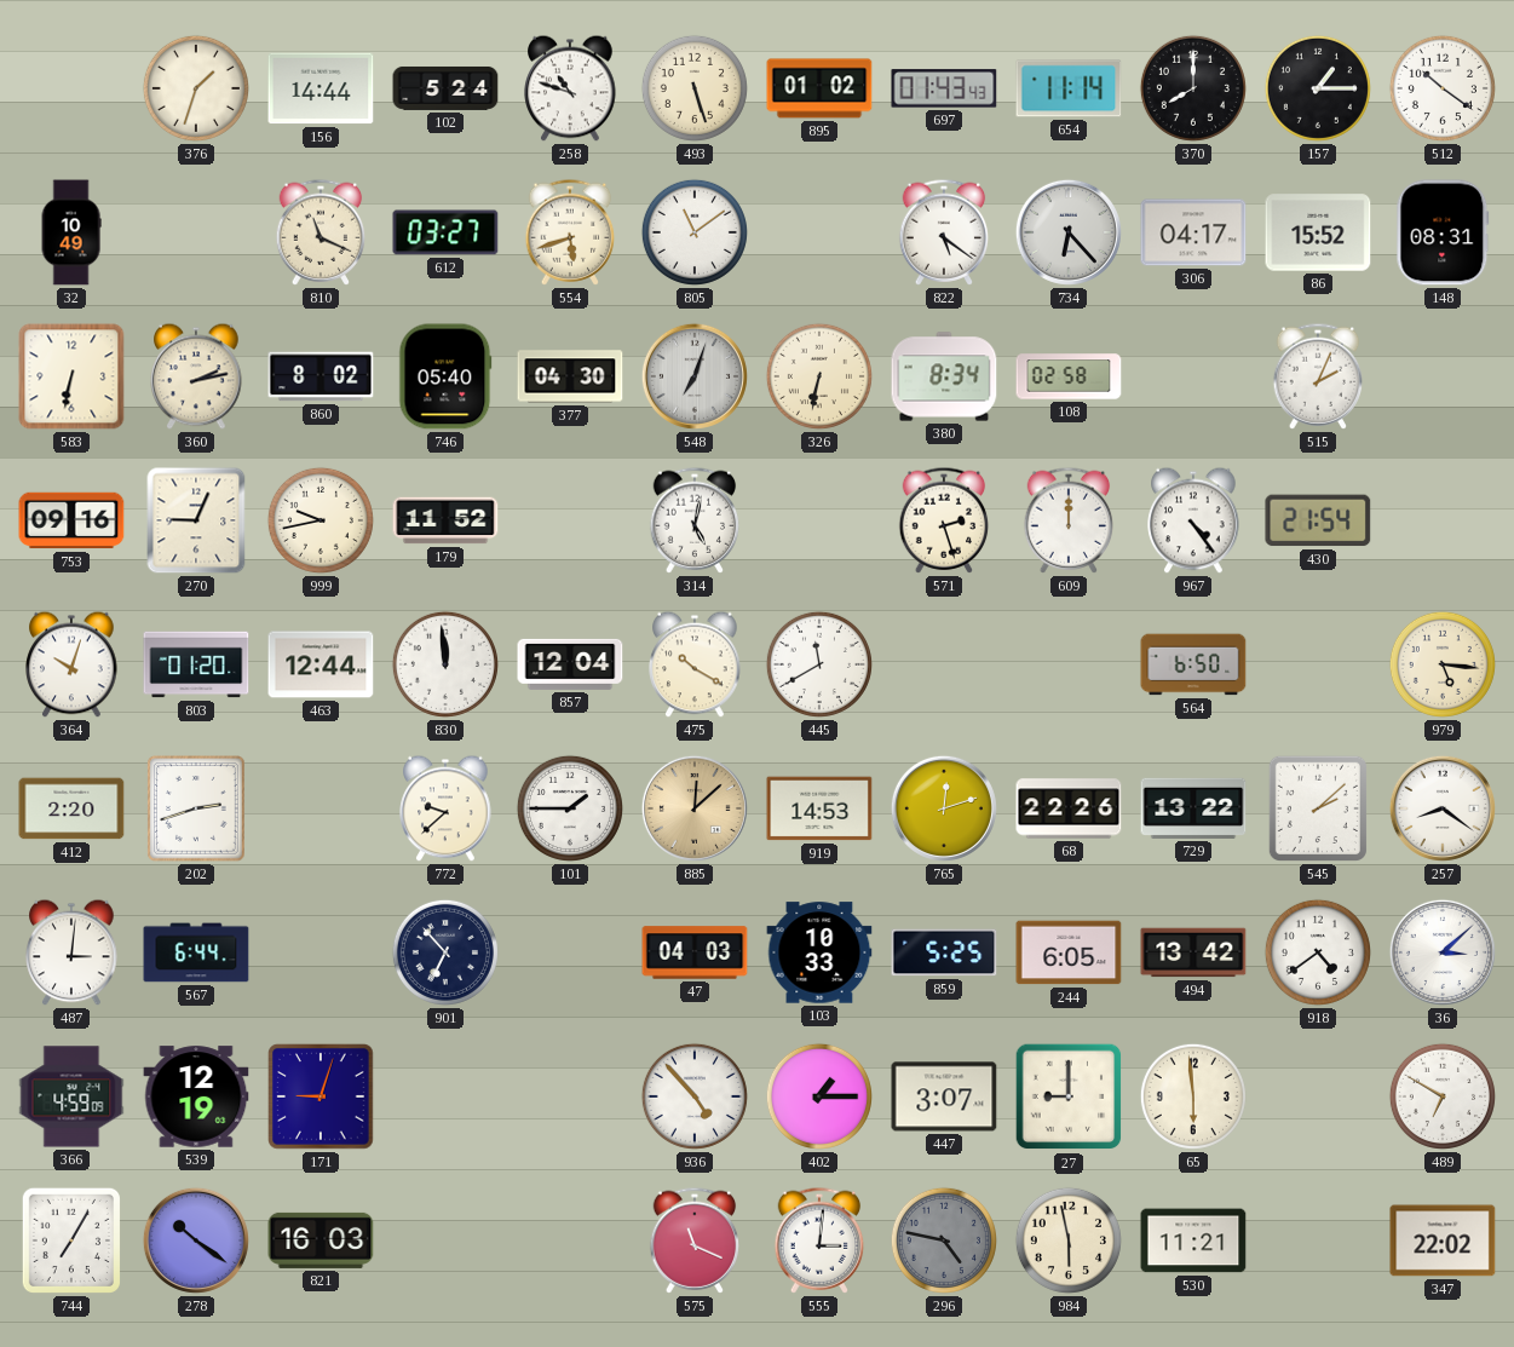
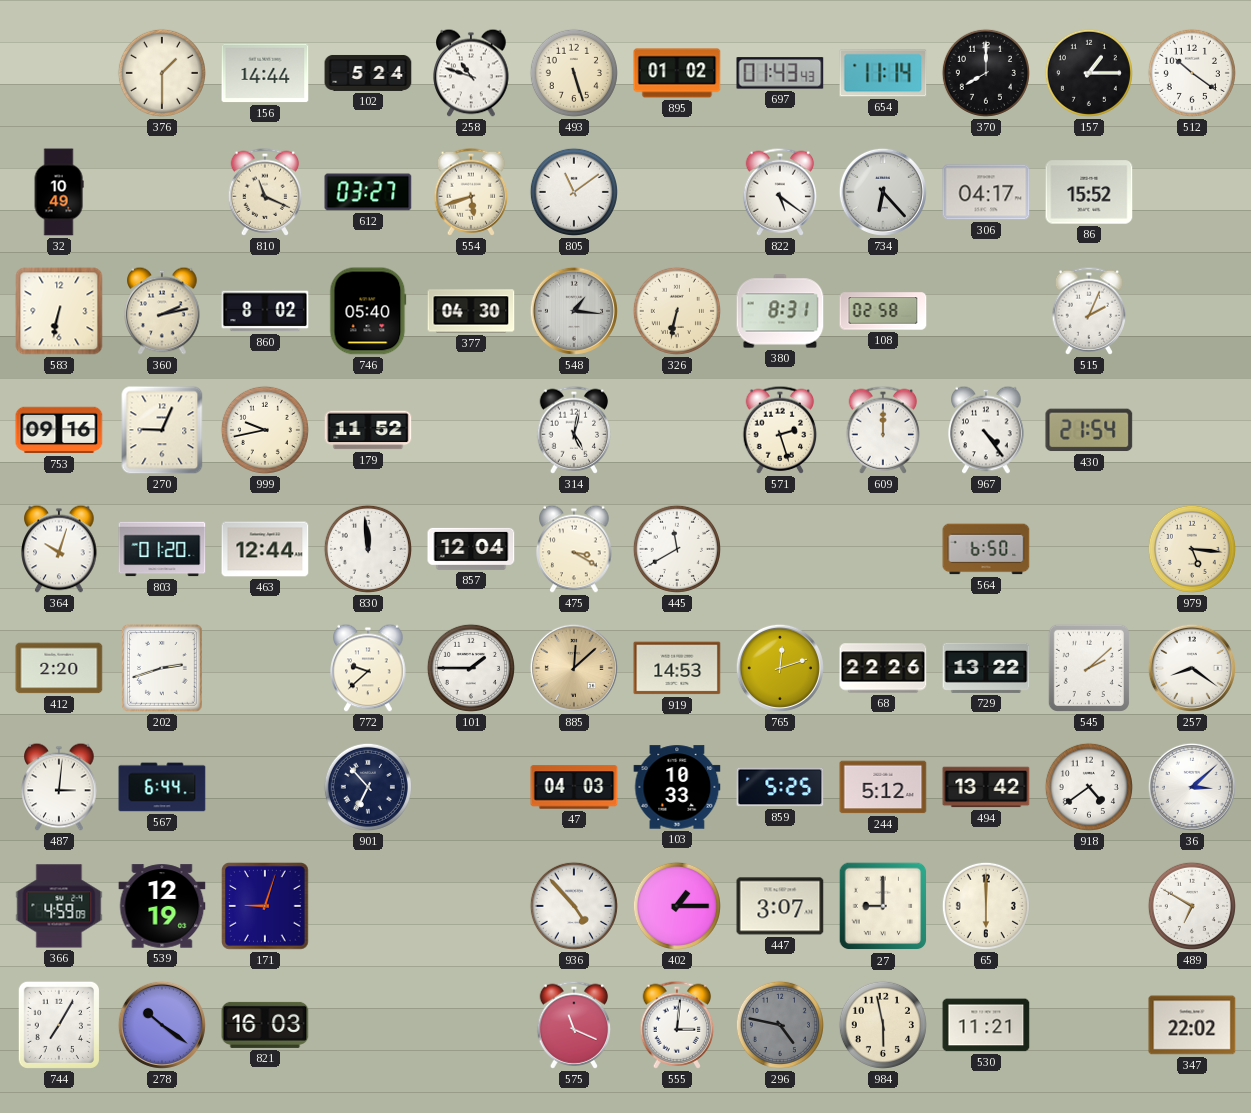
376: 1:33 -> 1:30
148: 08:31 -> none
548: 7:03 -> 1:16
380: 8:34 -> 8:31
475: 10:20 -> 3:20
244: 6:05 -> 5:12
65: 5:59 -> 6:00
